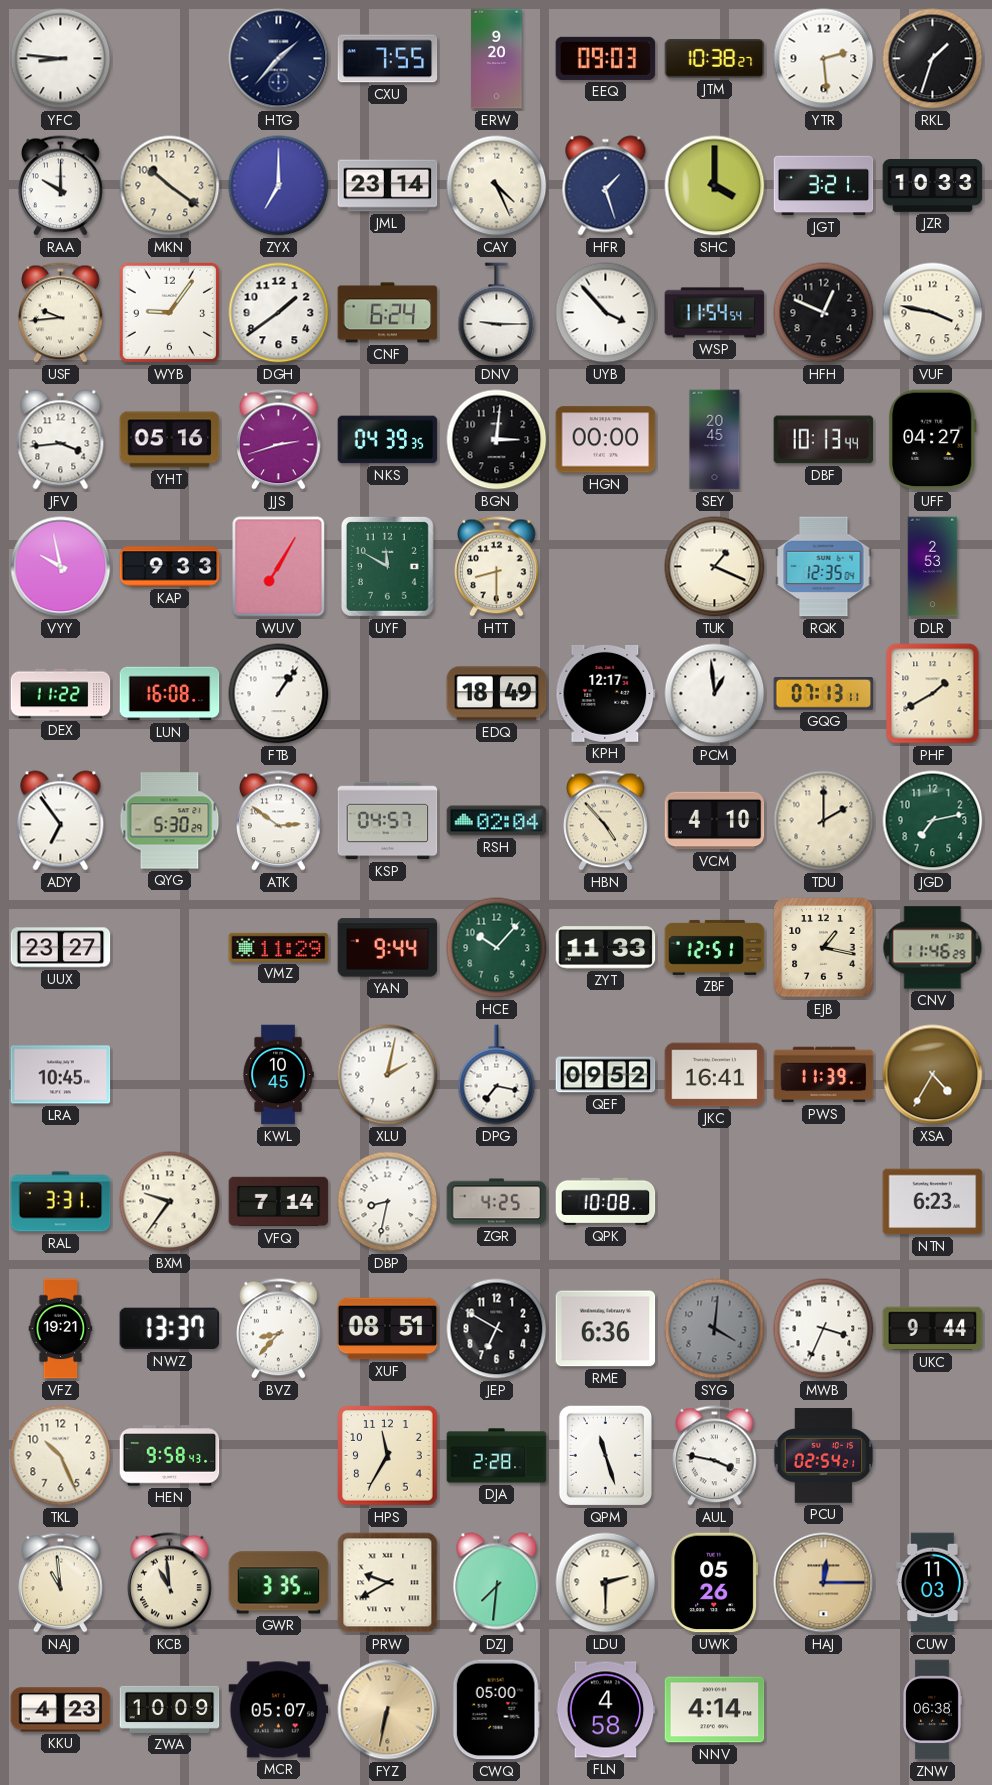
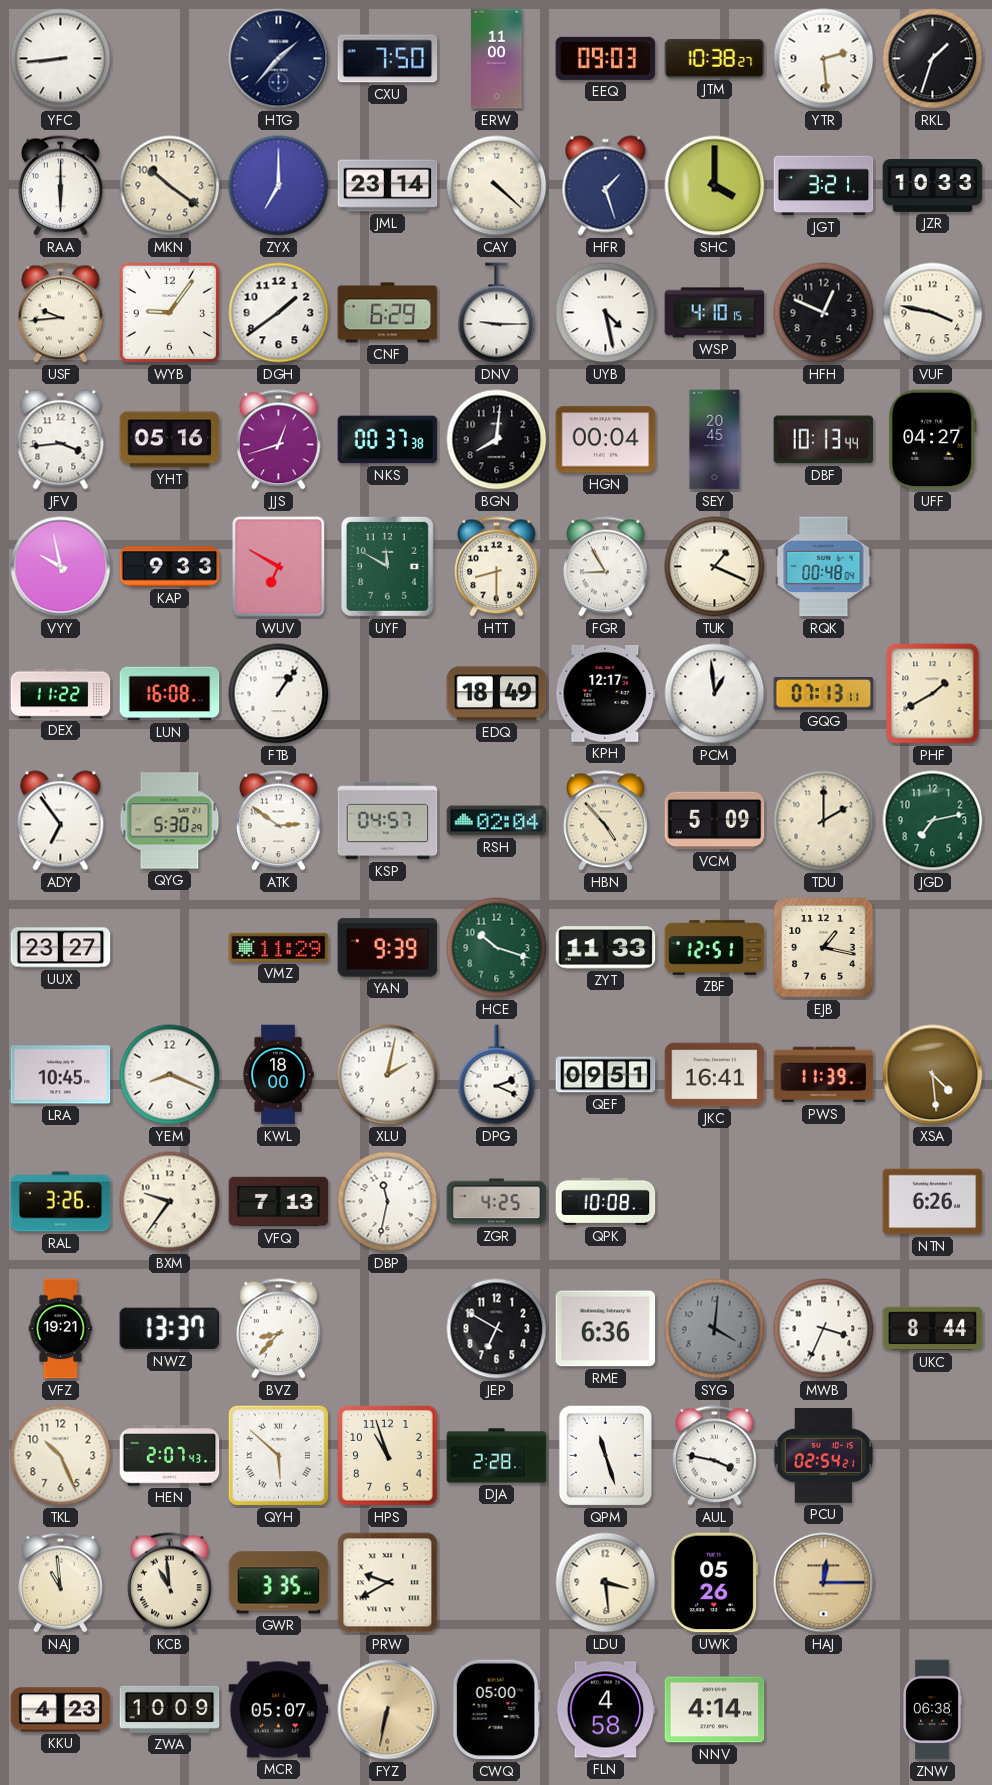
YFC: 8:46 -> 8:44
CXU: 7:55 -> 7:50
ERW: 9:20 -> 11:00
RAA: 10:00 -> 6:00
CAY: 4:26 -> 4:22
CNF: 6:24 -> 6:29
UYB: 3:53 -> 4:28
WSP: 11:54 -> 4:10
JJS: 2:42 -> 12:42
NKS: 04:39 -> 00:37
BGN: 3:01 -> 8:01
HGN: 00:00 -> 00:04
WUV: 7:05 -> 6:50
FGR: none -> 8:55
RQK: 12:35 -> 00:48
DLR: 2:53 -> none
VCM: 4:10 -> 5:09
YAN: 9:44 -> 9:39
HCE: 10:07 -> 10:18
CNV: 11:46 -> none
YEM: none -> 8:19
KWL: 10:45 -> 18:00
DPG: 7:17 -> 2:19
QEF: 09:52 -> 09:51
XSA: 4:35 -> 4:29
RAL: 3:31 -> 3:26
VFQ: 7:14 -> 7:13
DBP: 8:32 -> 11:32
NTN: 6:23 -> 6:26
XUF: 08:51 -> none
UKC: 9:44 -> 8:44
HEN: 9:58 -> 2:07
QYH: none -> 5:52
HPS: 11:35 -> 10:57
DZJ: 7:31 -> none
LDU: 2:30 -> 3:29
CUW: 11:03 -> none
